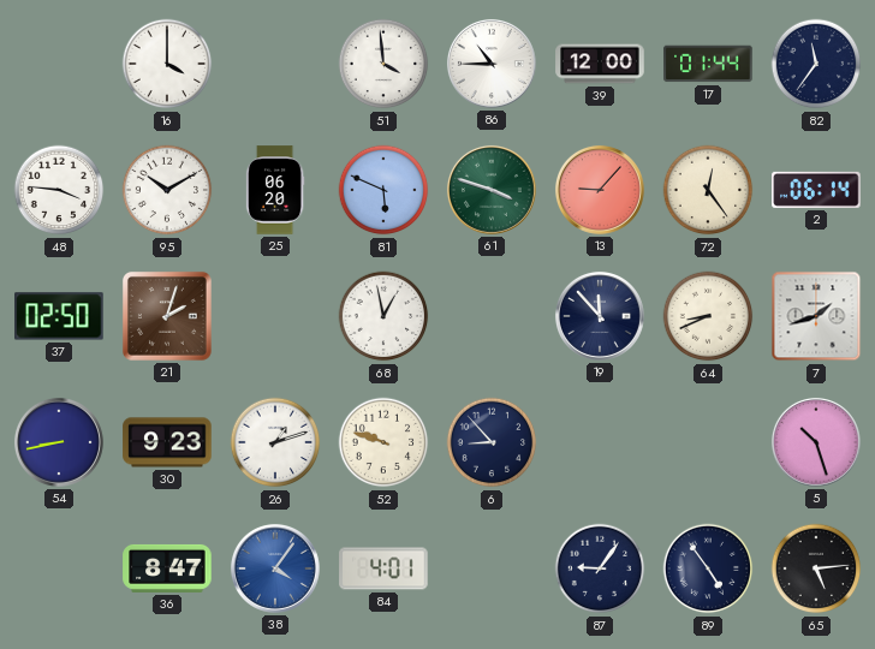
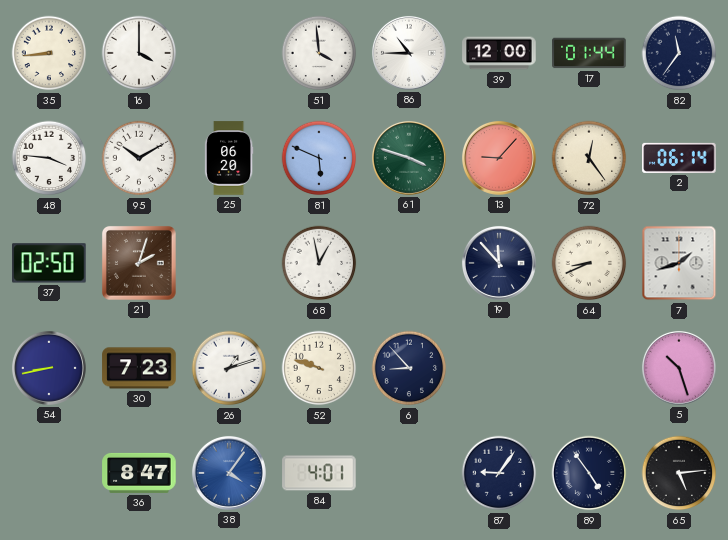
35: none -> 8:44
30: 9:23 -> 7:23
